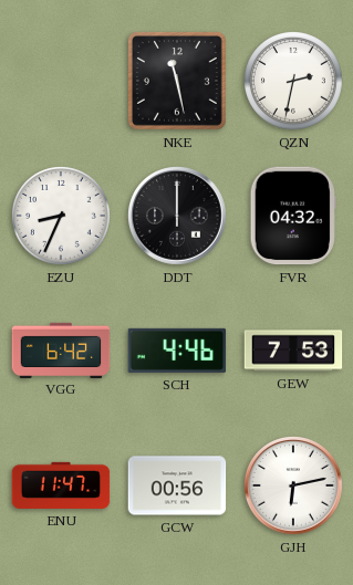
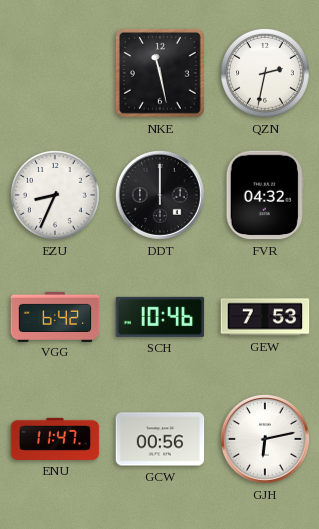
SCH: 4:46 -> 10:46
